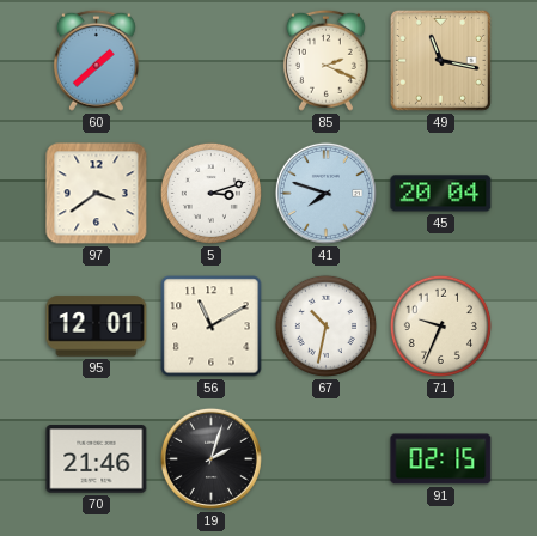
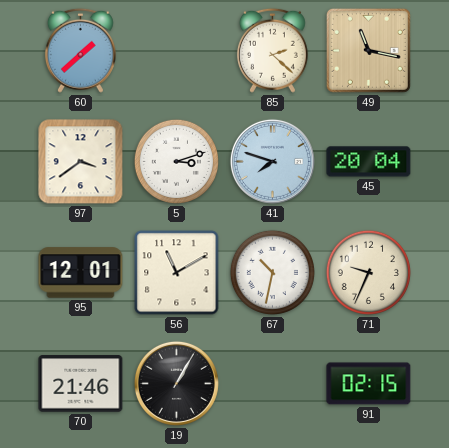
85: 2:19 -> 2:22
19: 2:03 -> 1:05
